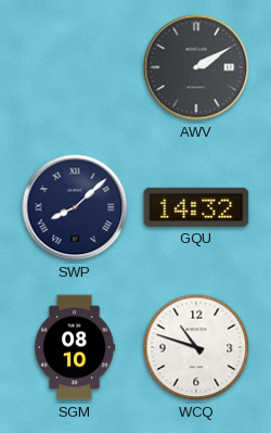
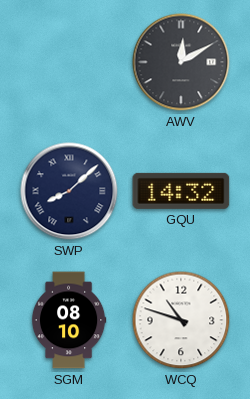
AWV: 2:10 -> 12:10
